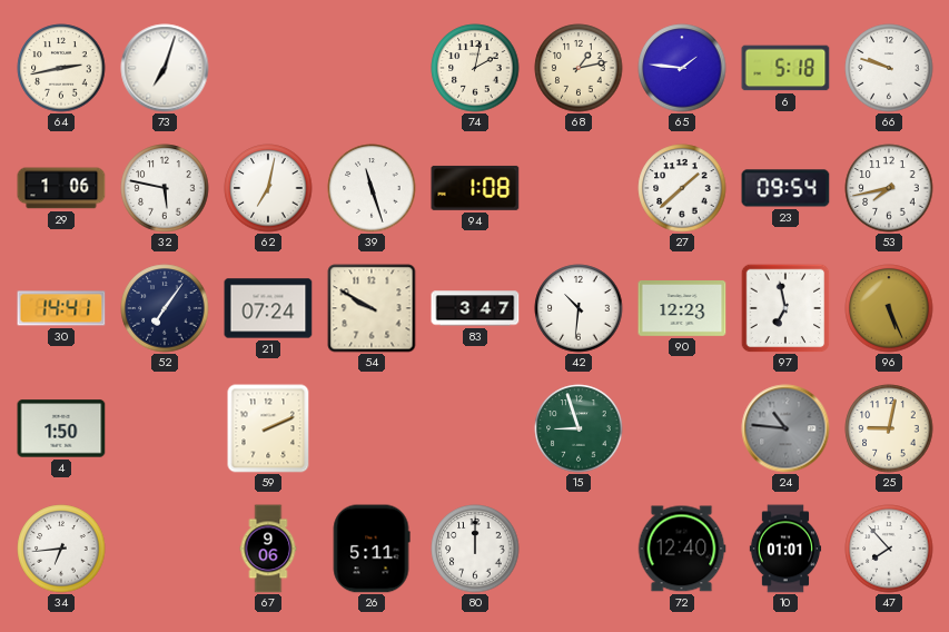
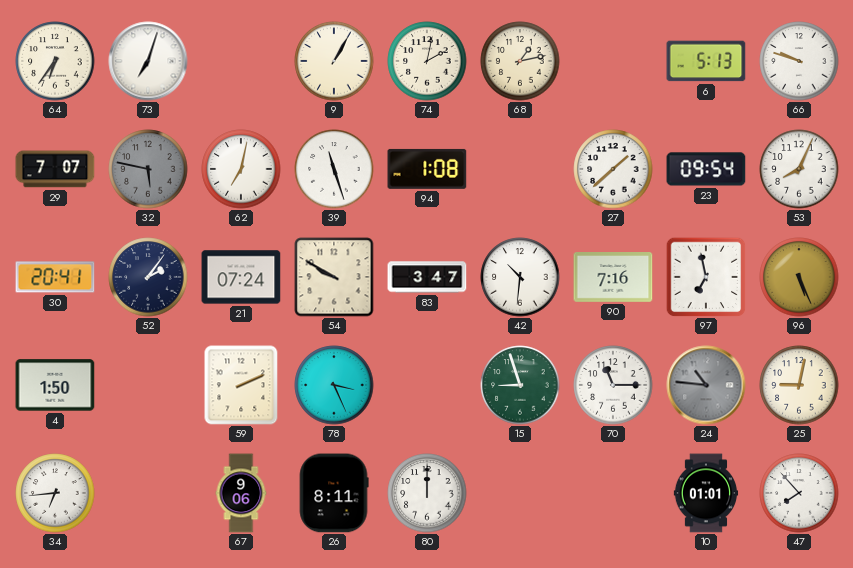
64: 2:43 -> 6:36
9: none -> 1:05
65: 1:46 -> none
6: 5:18 -> 5:13
29: 1:06 -> 7:07
32 dial: white -> grey
53: 7:43 -> 8:04
30: 14:41 -> 20:41
52: 7:06 -> 2:06
90: 12:23 -> 7:16
78: none -> 3:26
70: none -> 11:15
26: 5:11 -> 8:11
72: 12:40 -> none
